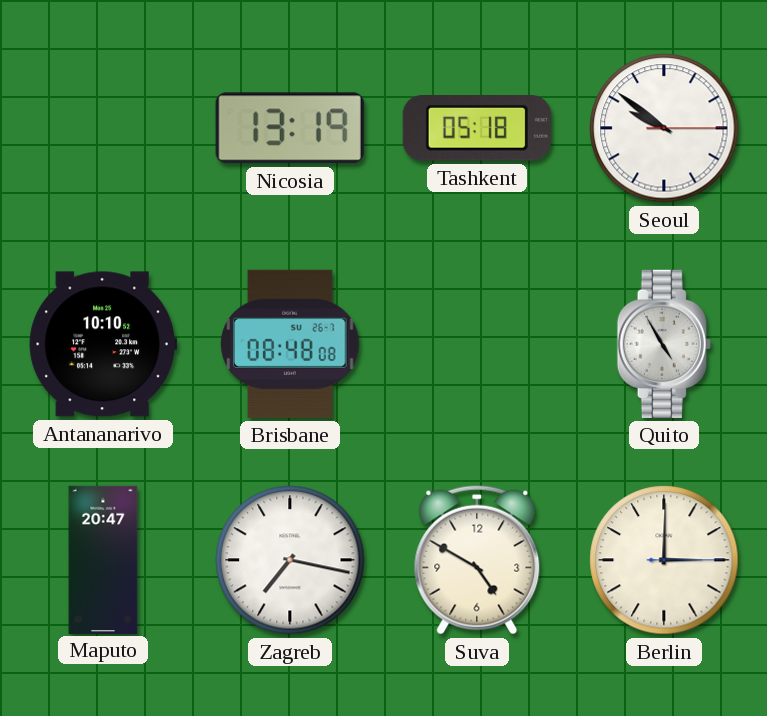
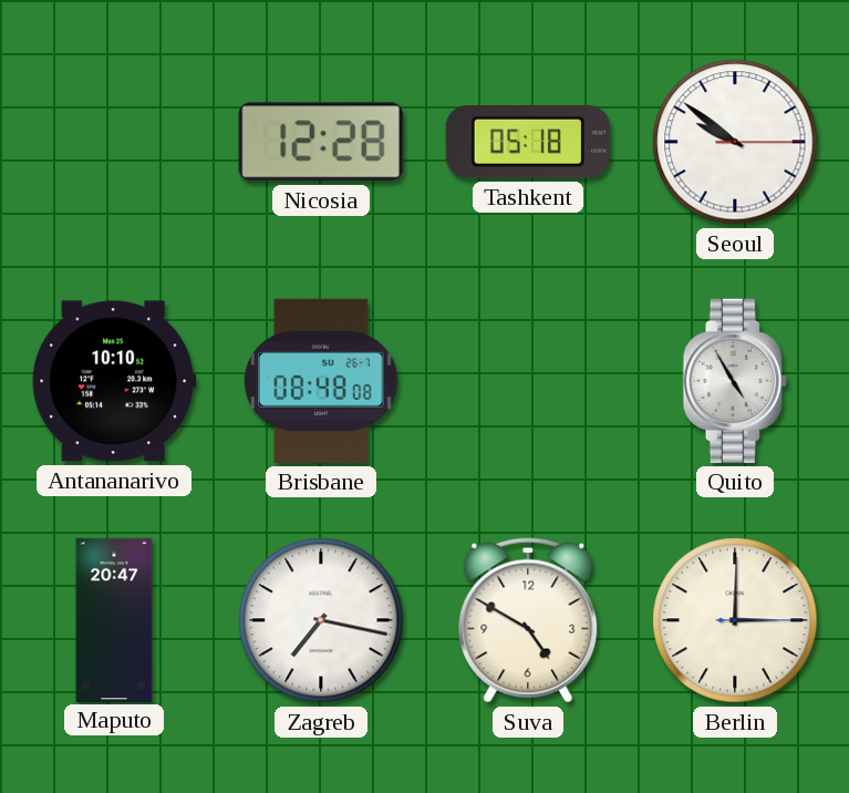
Nicosia: 13:19 -> 12:28
